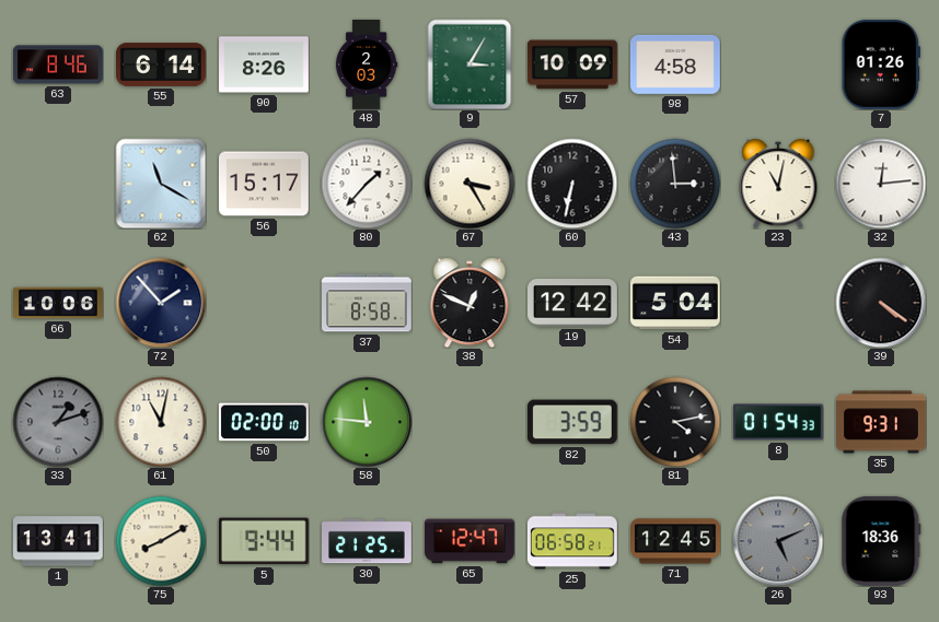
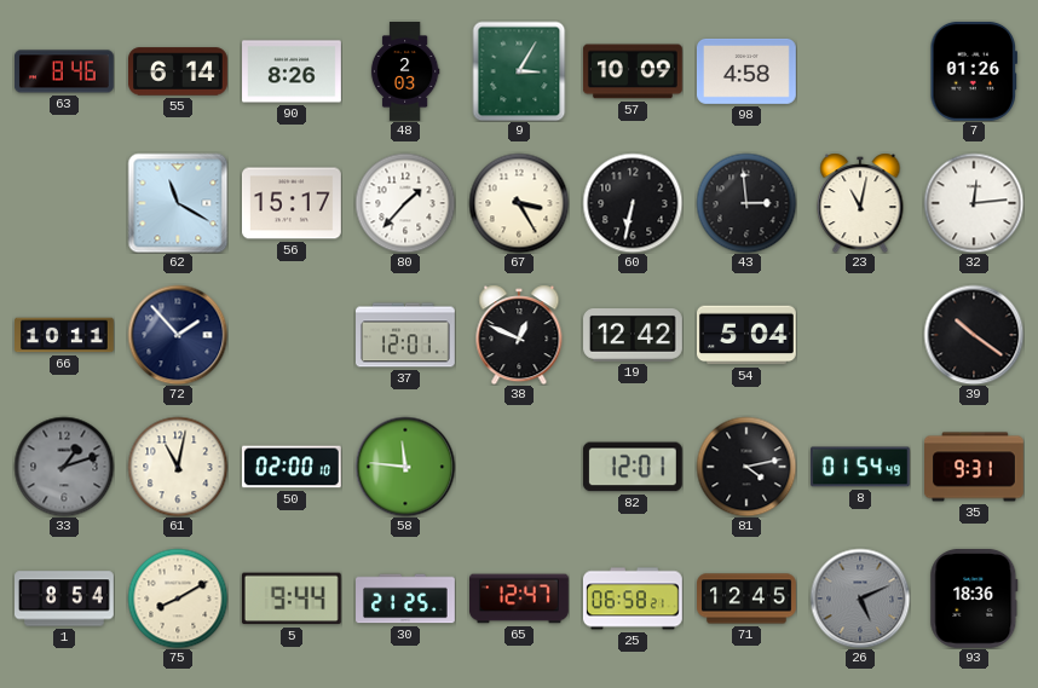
66: 10:06 -> 10:11
37: 8:58 -> 12:01
39: 4:21 -> 10:21
82: 3:59 -> 12:01
8: 01:54:33 -> 01:54:49
1: 13:41 -> 8:54
